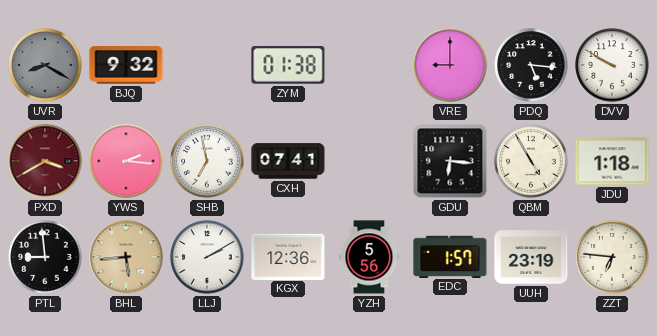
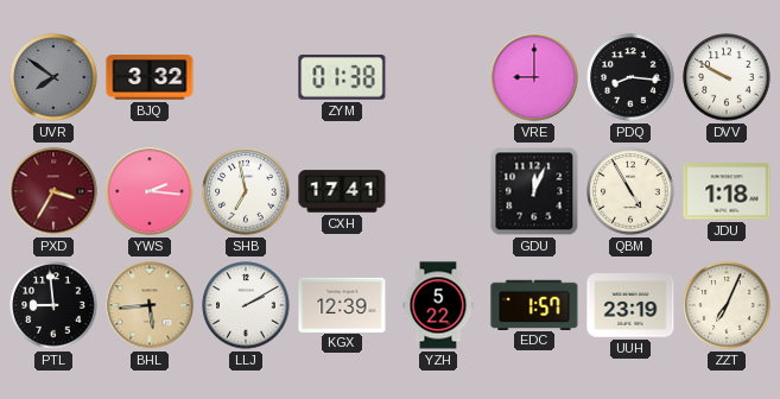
UVR: 8:20 -> 7:51
BJQ: 9:32 -> 3:32
PDQ: 5:16 -> 8:16
PXD: 3:40 -> 3:35
CXH: 07:41 -> 17:41
GDU: 6:16 -> 12:04
KGX: 12:36 -> 12:39
YZH: 5:56 -> 5:22
ZZT: 6:46 -> 7:04
